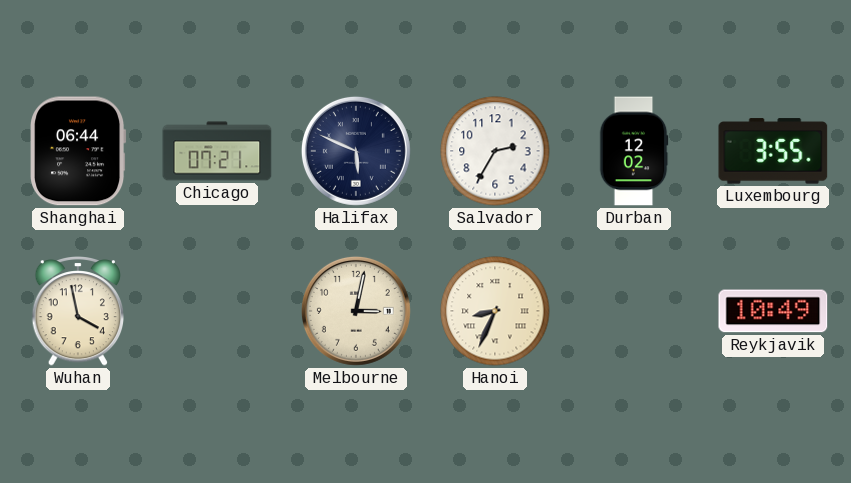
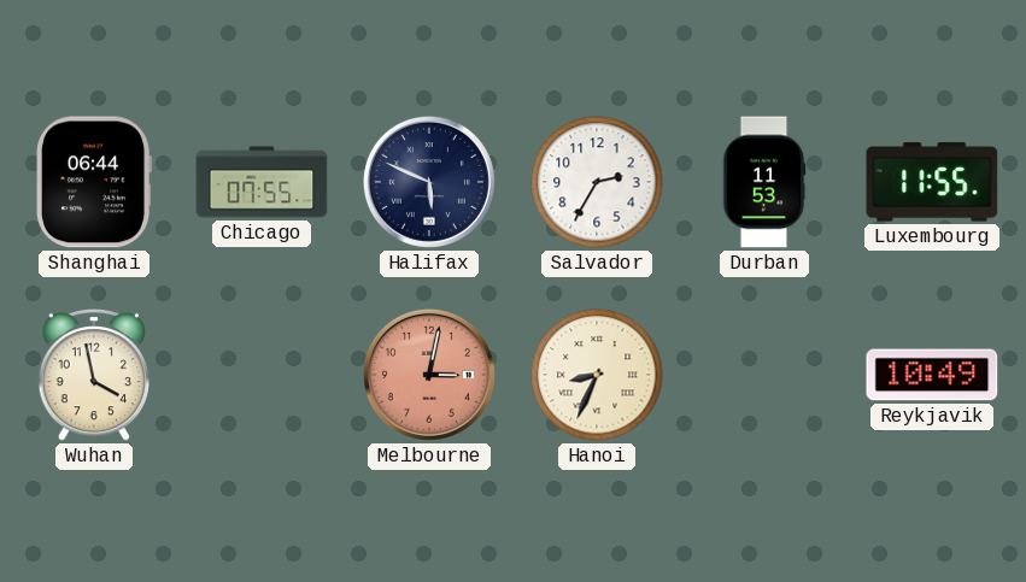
Chicago: 07:21 -> 07:55
Durban: 12:02 -> 11:53
Luxembourg: 3:55 -> 11:55
Melbourne dial: cream -> salmon
